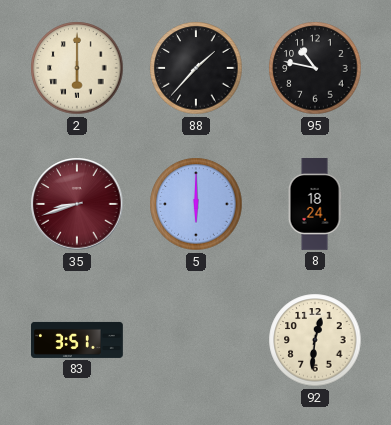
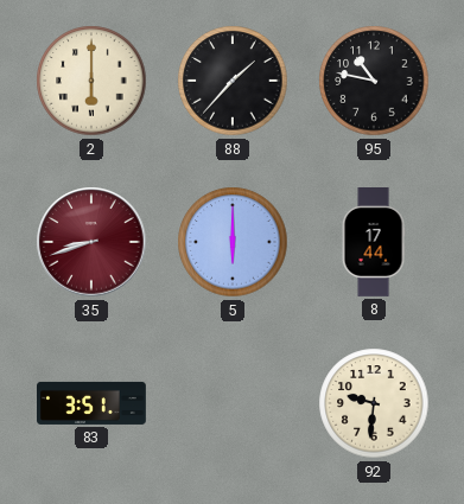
8: 18:24 -> 17:44
92: 12:31 -> 9:31
